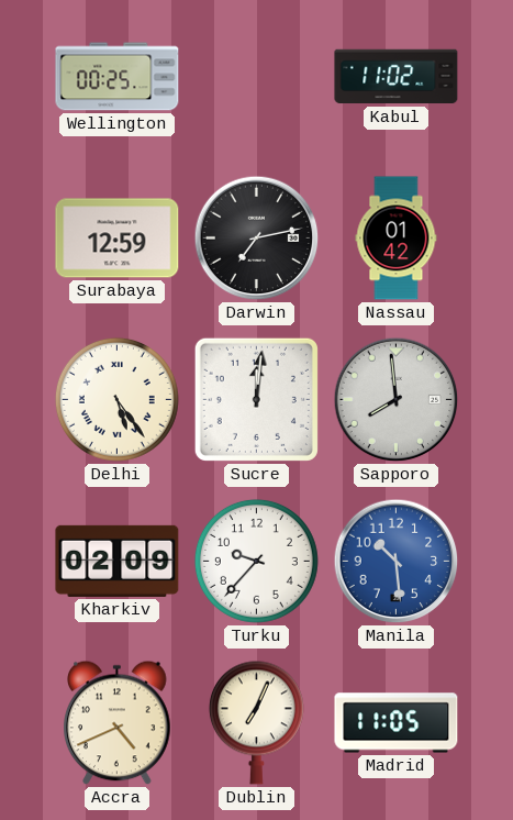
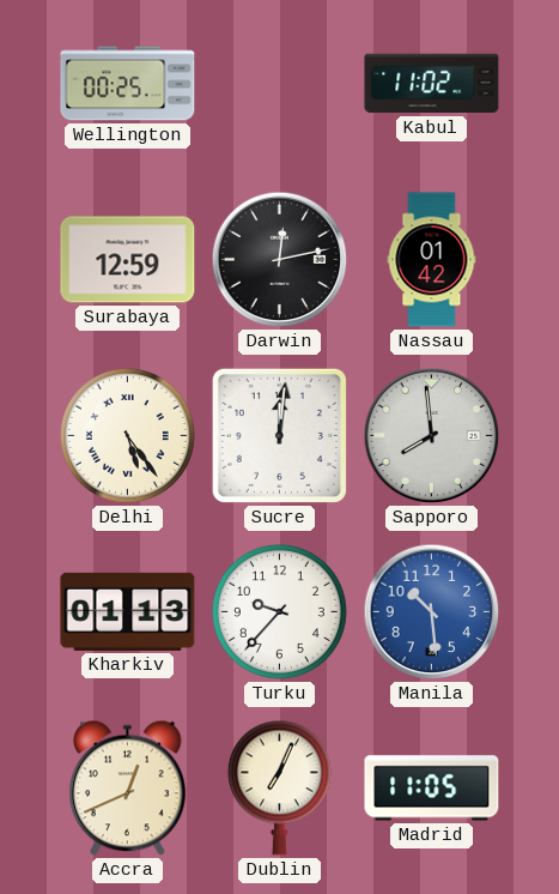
Darwin: 7:13 -> 12:13
Kharkiv: 02:09 -> 01:13
Accra: 4:41 -> 12:41
